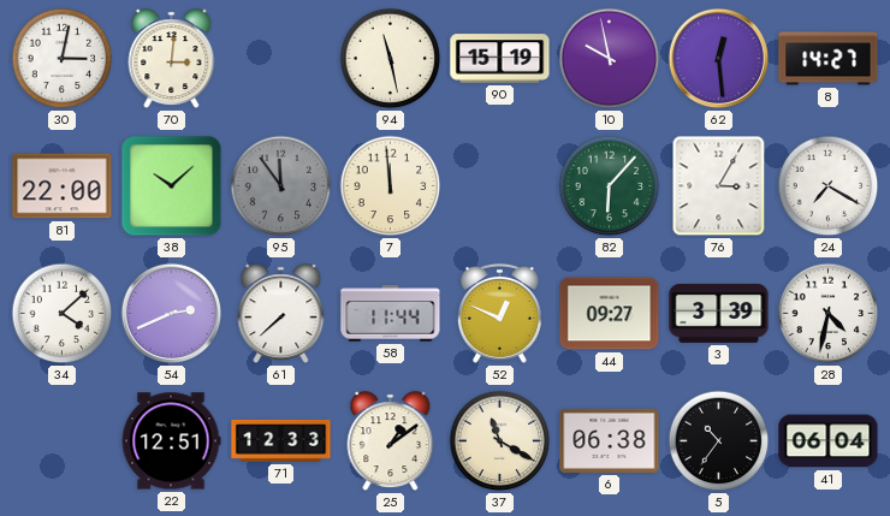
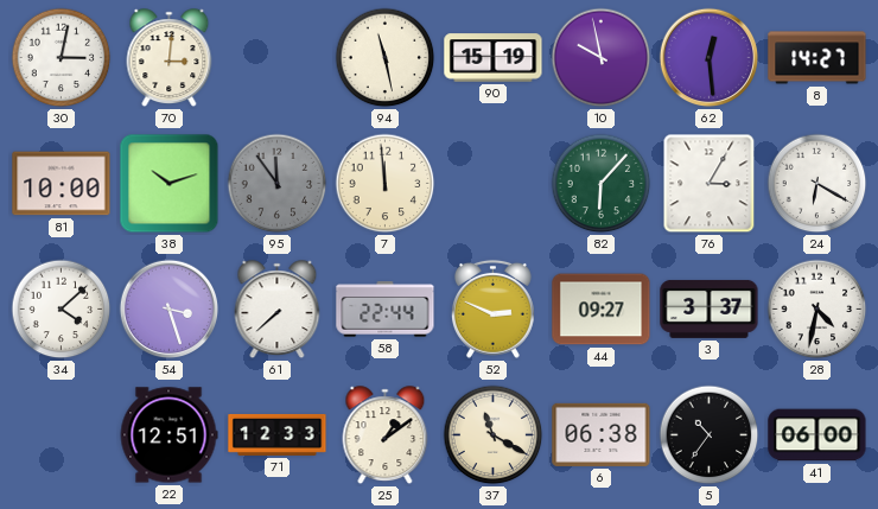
81: 22:00 -> 10:00
38: 10:08 -> 10:12
24: 7:20 -> 6:20
54: 2:41 -> 3:27
58: 11:44 -> 22:44
52: 12:49 -> 2:49
3: 3:39 -> 3:37
41: 06:04 -> 06:00
